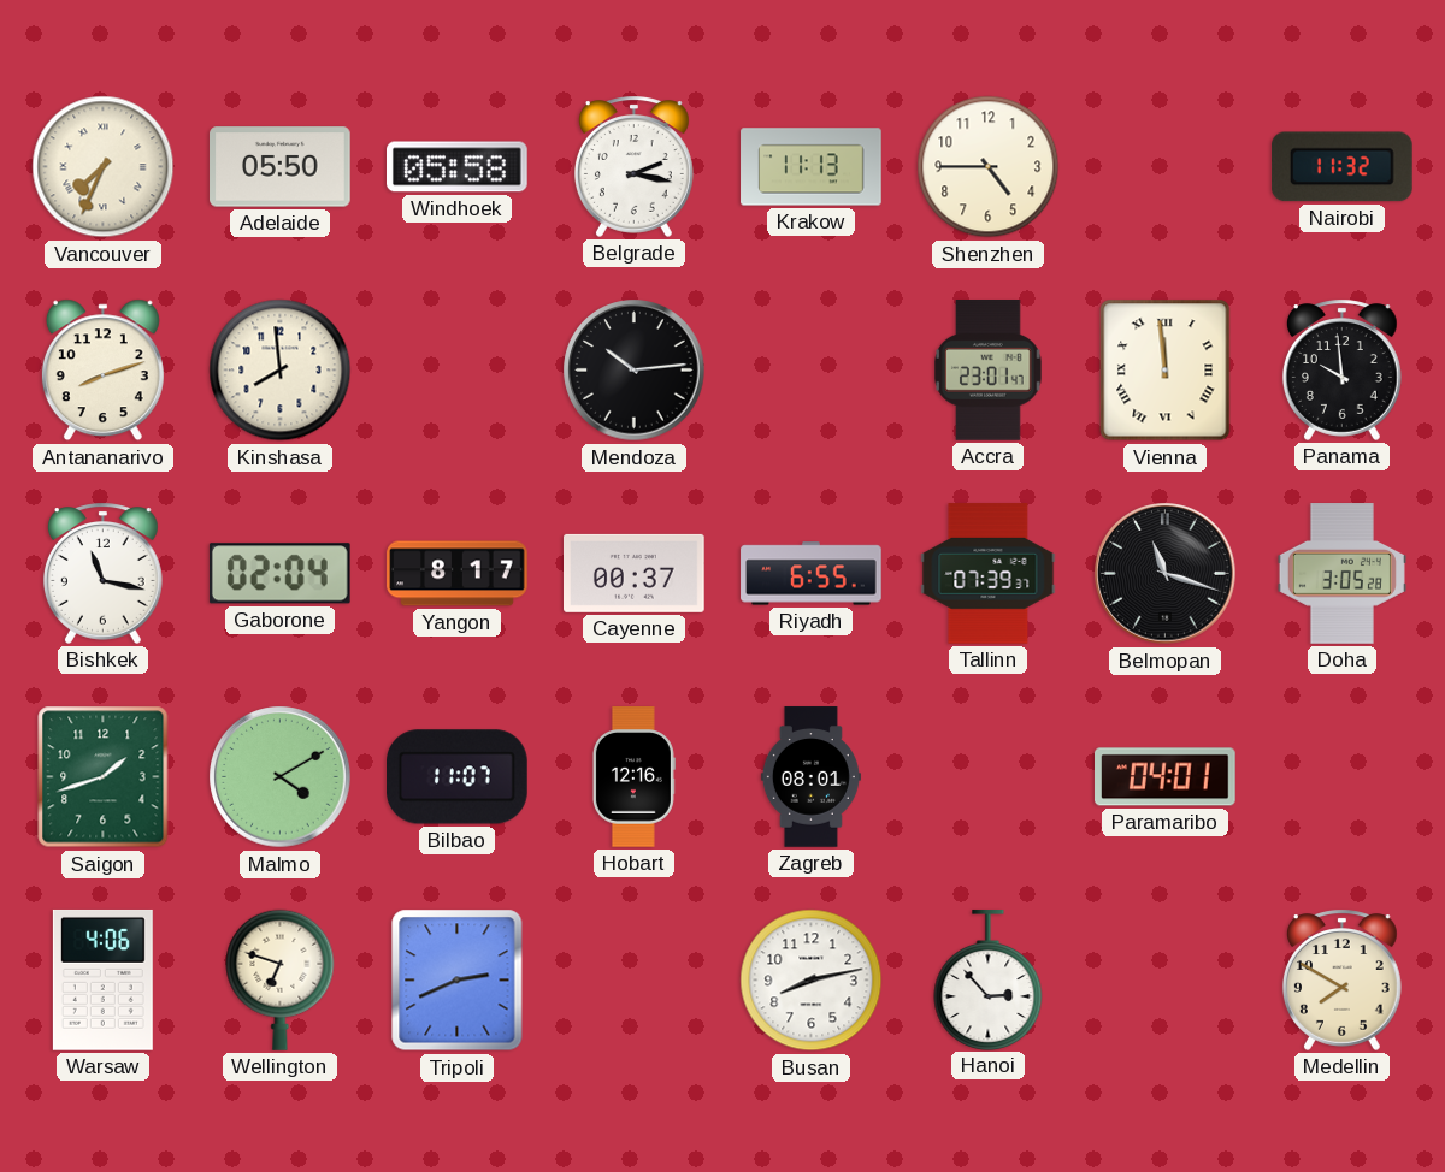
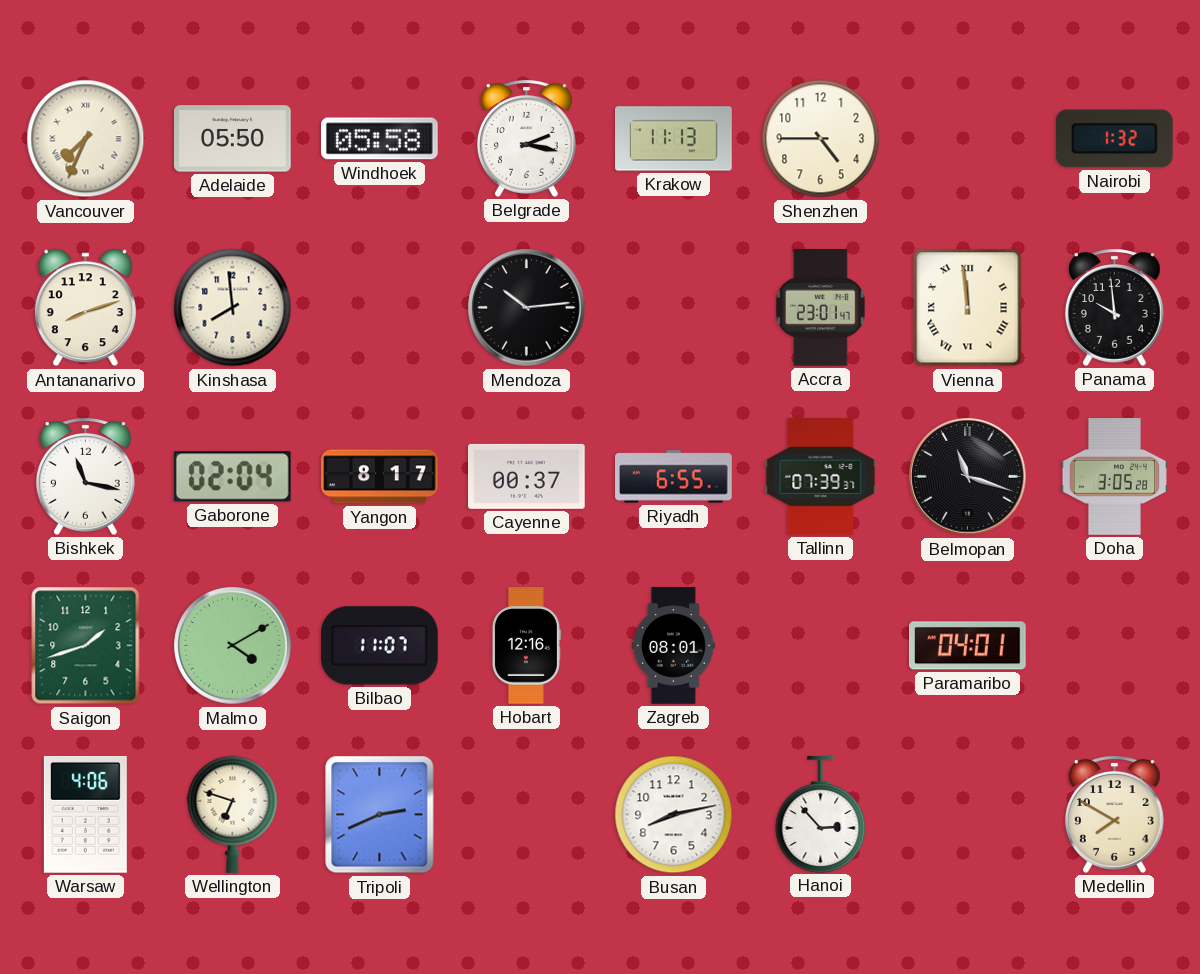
Nairobi: 11:32 -> 1:32
